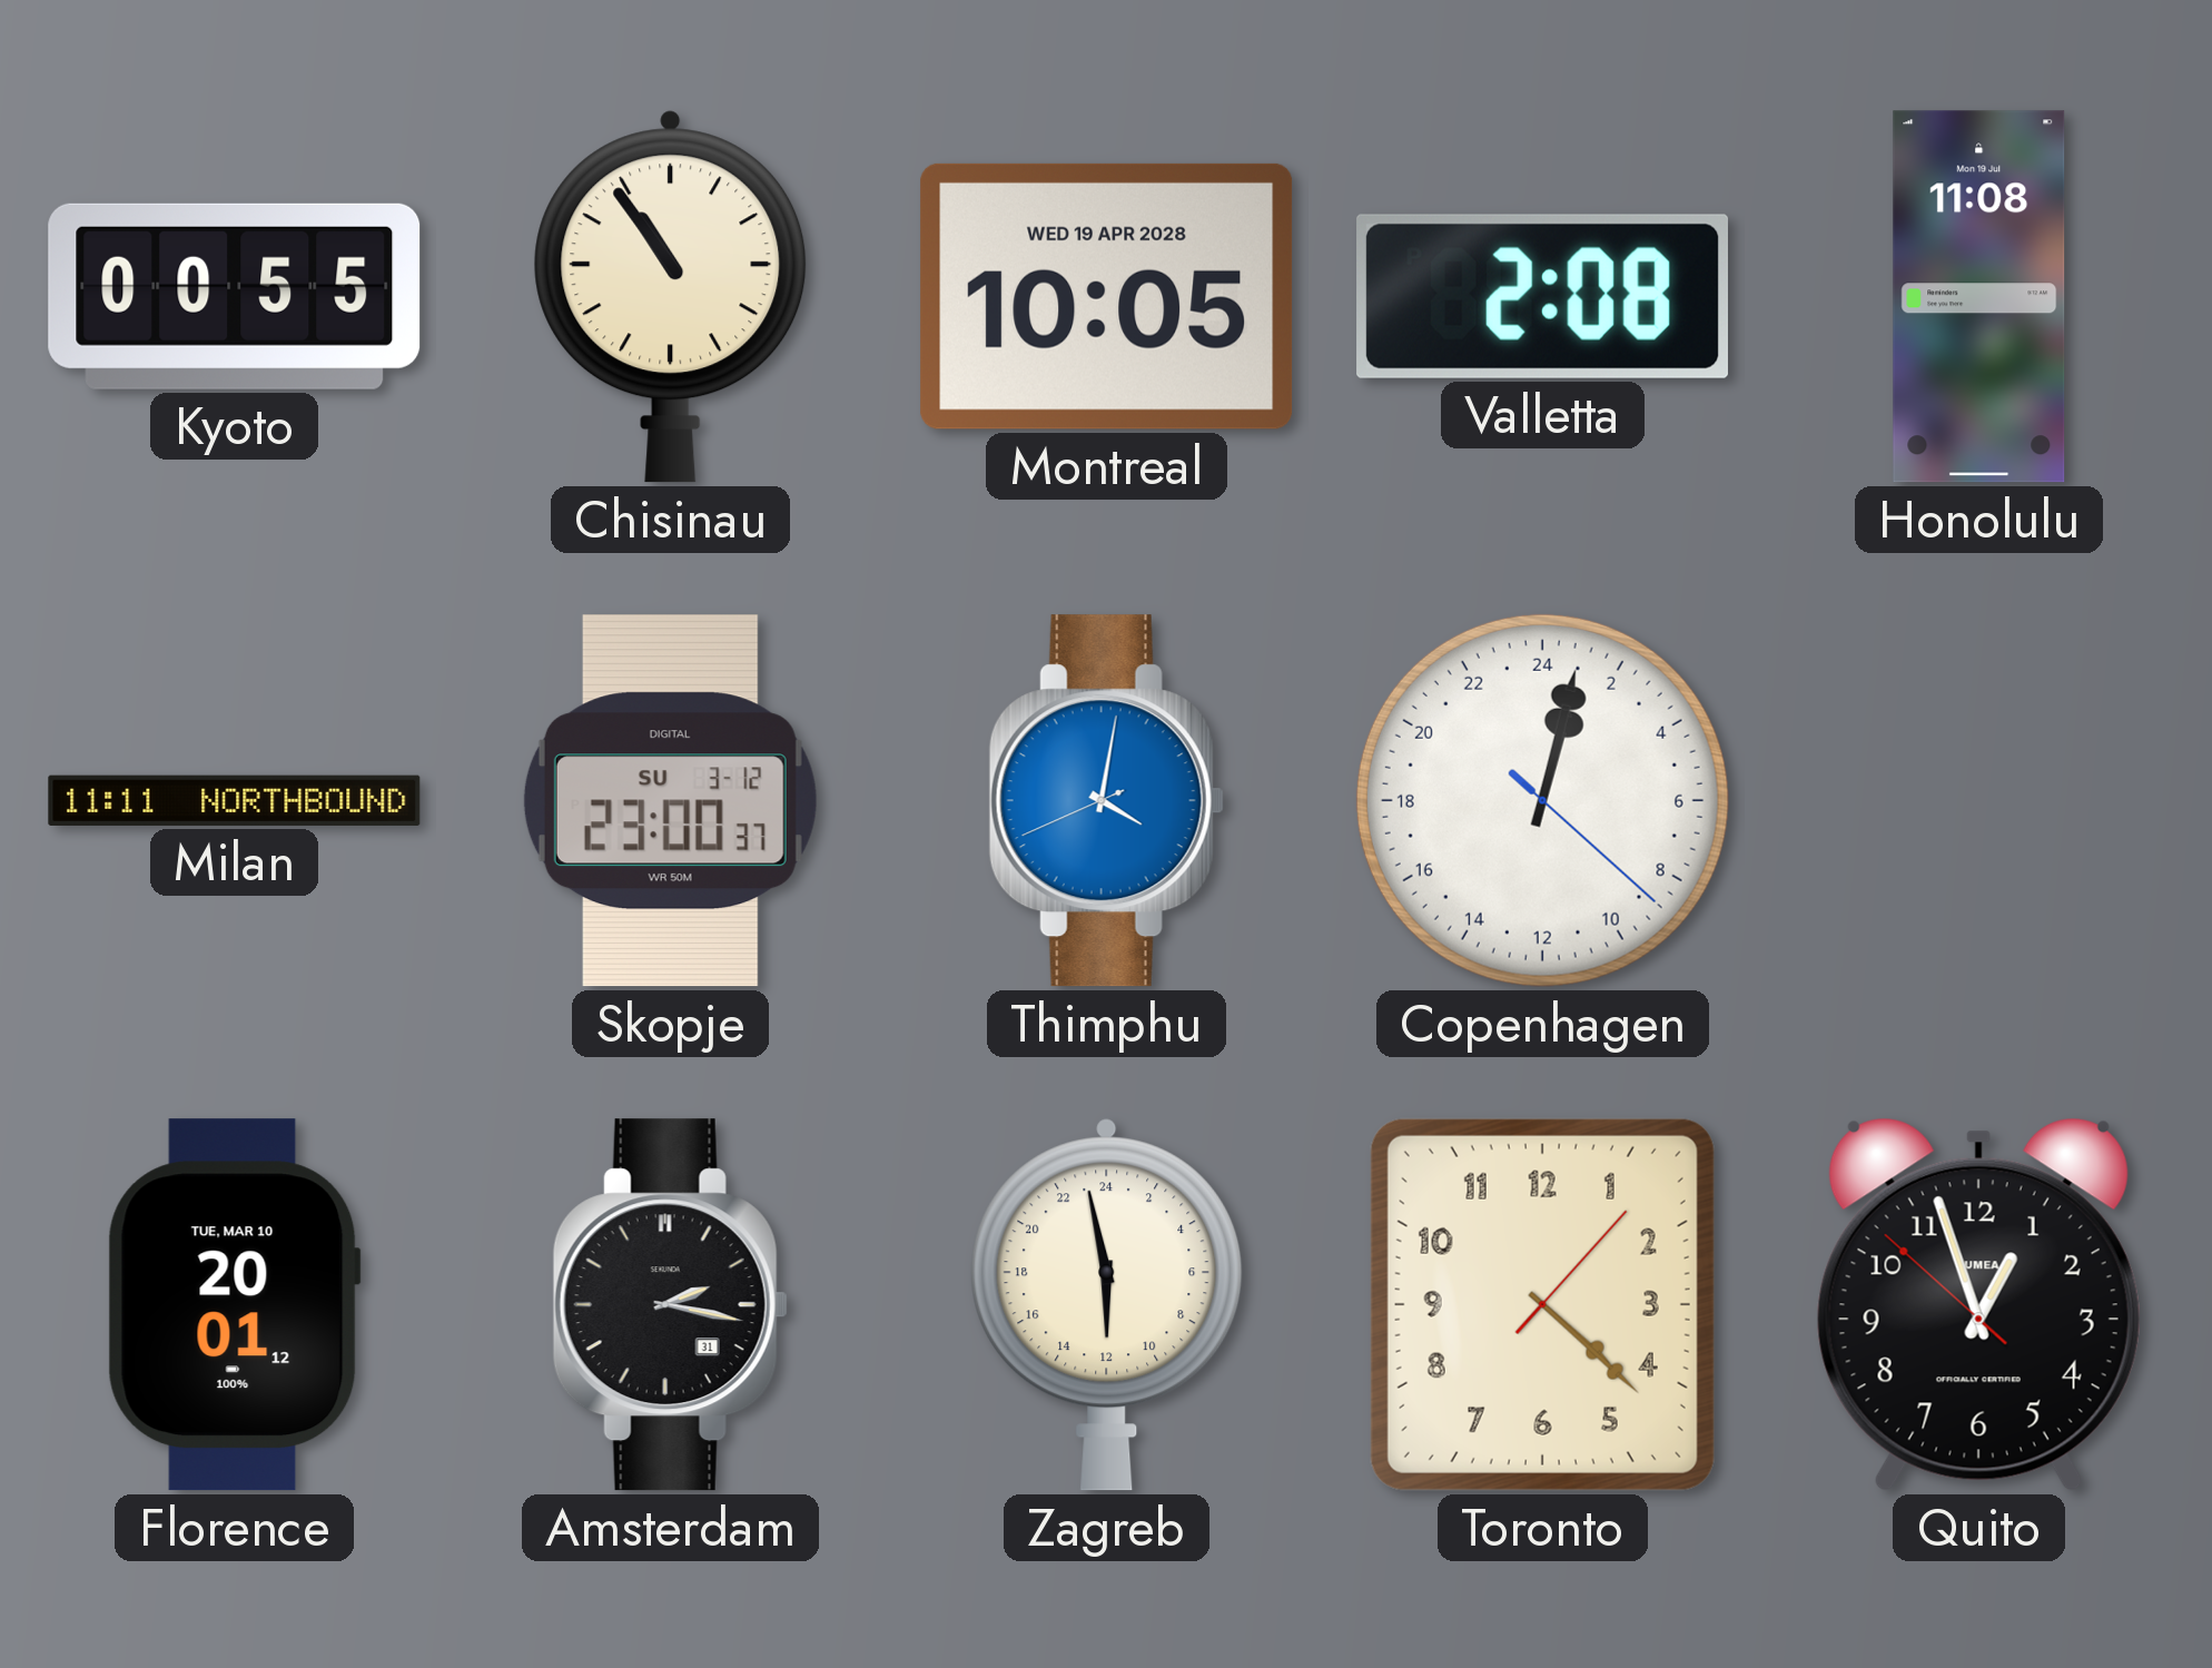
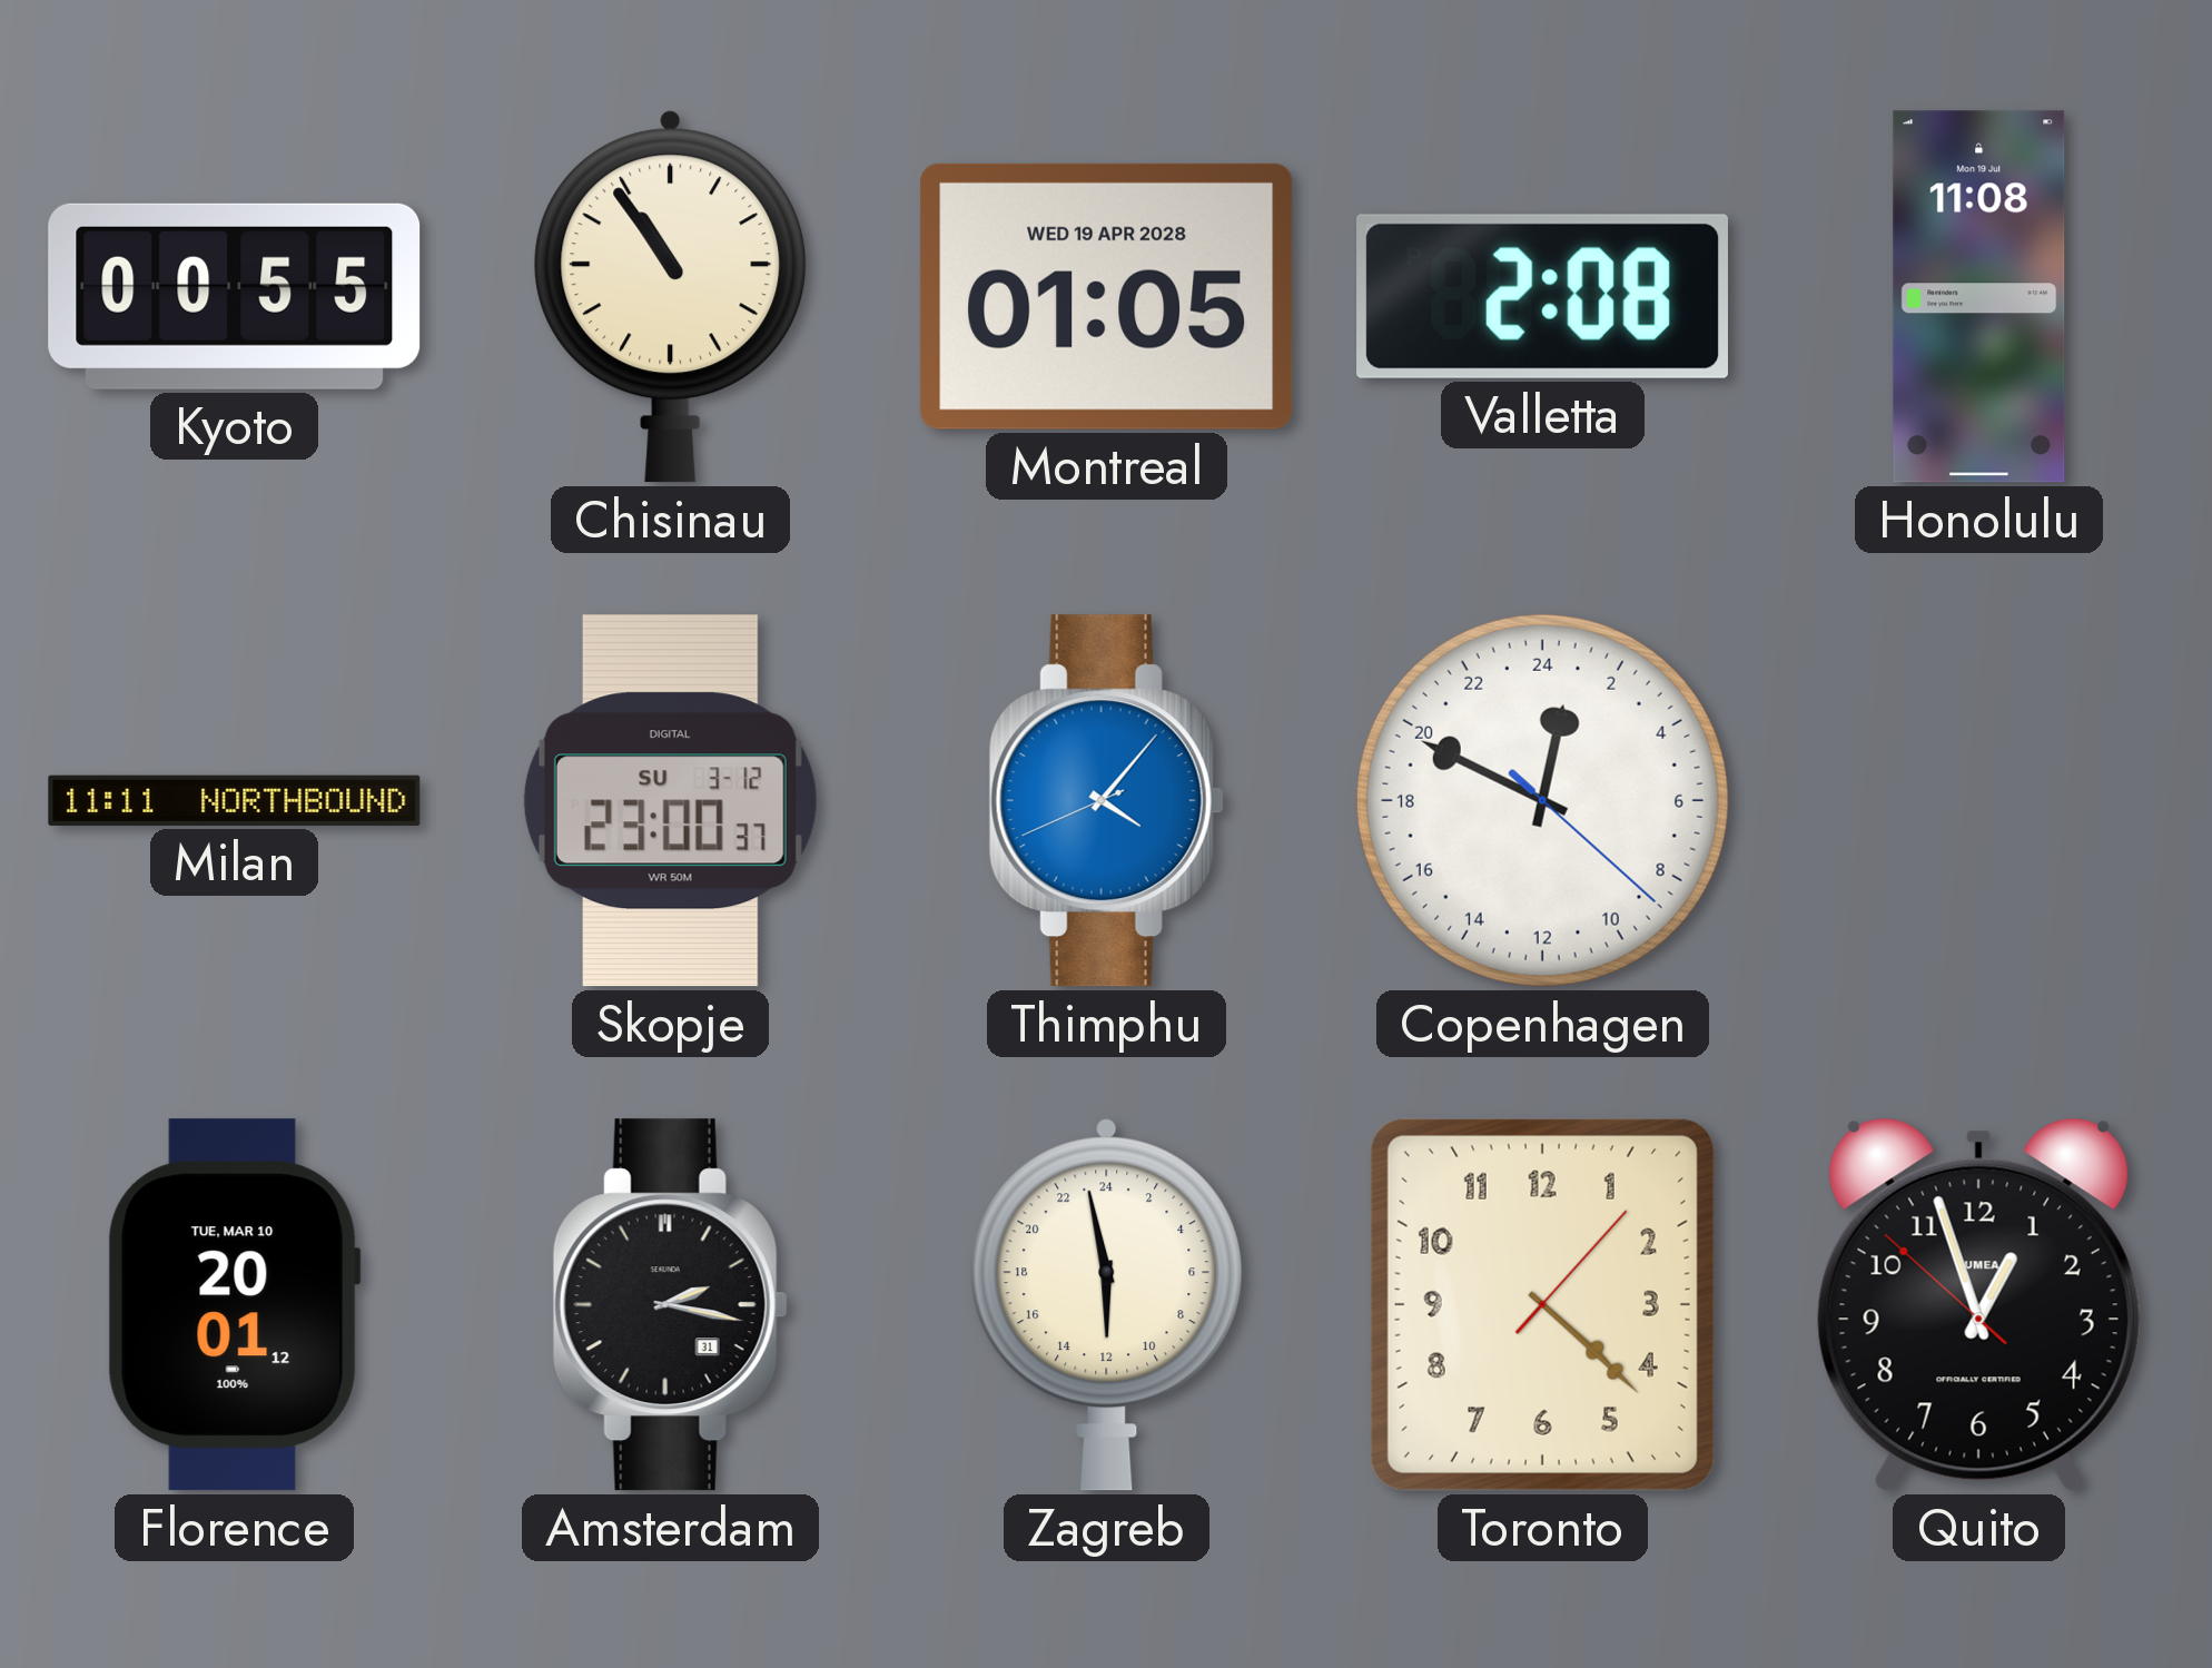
Montreal: 10:05 -> 01:05
Thimphu: 4:01 -> 4:06
Copenhagen: 1:02 -> 0:49
